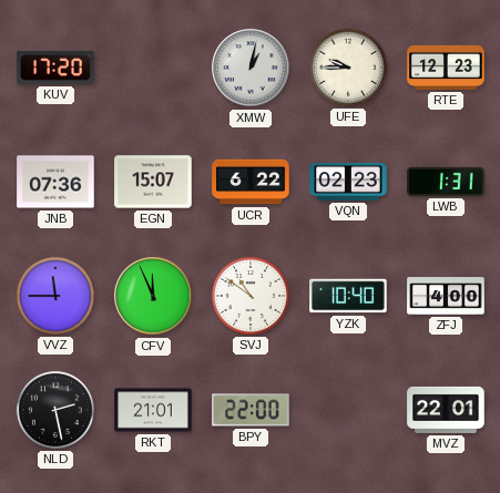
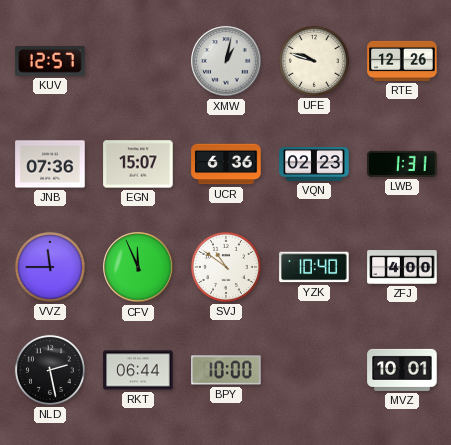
KUV: 17:20 -> 12:57
UFE: 9:45 -> 9:48
RTE: 12:23 -> 12:26
UCR: 6:22 -> 6:36
RKT: 21:01 -> 06:44
BPY: 22:00 -> 10:00
MVZ: 22:01 -> 10:01
